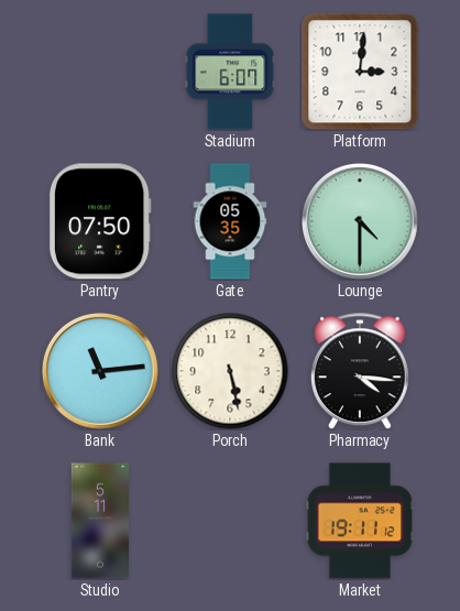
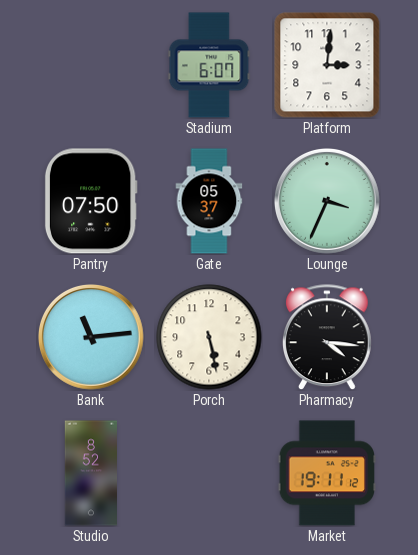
Gate: 05:35 -> 05:37
Lounge: 4:30 -> 3:34
Studio: 5:11 -> 8:52
